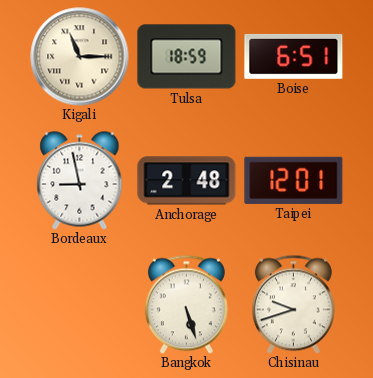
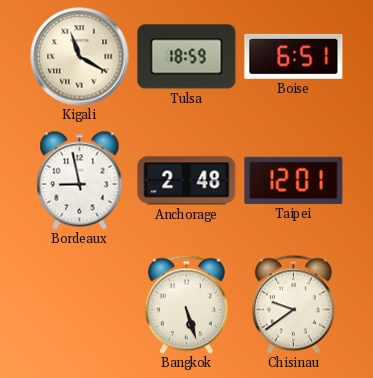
Kigali: 11:15 -> 11:20
Chisinau: 9:42 -> 9:39
